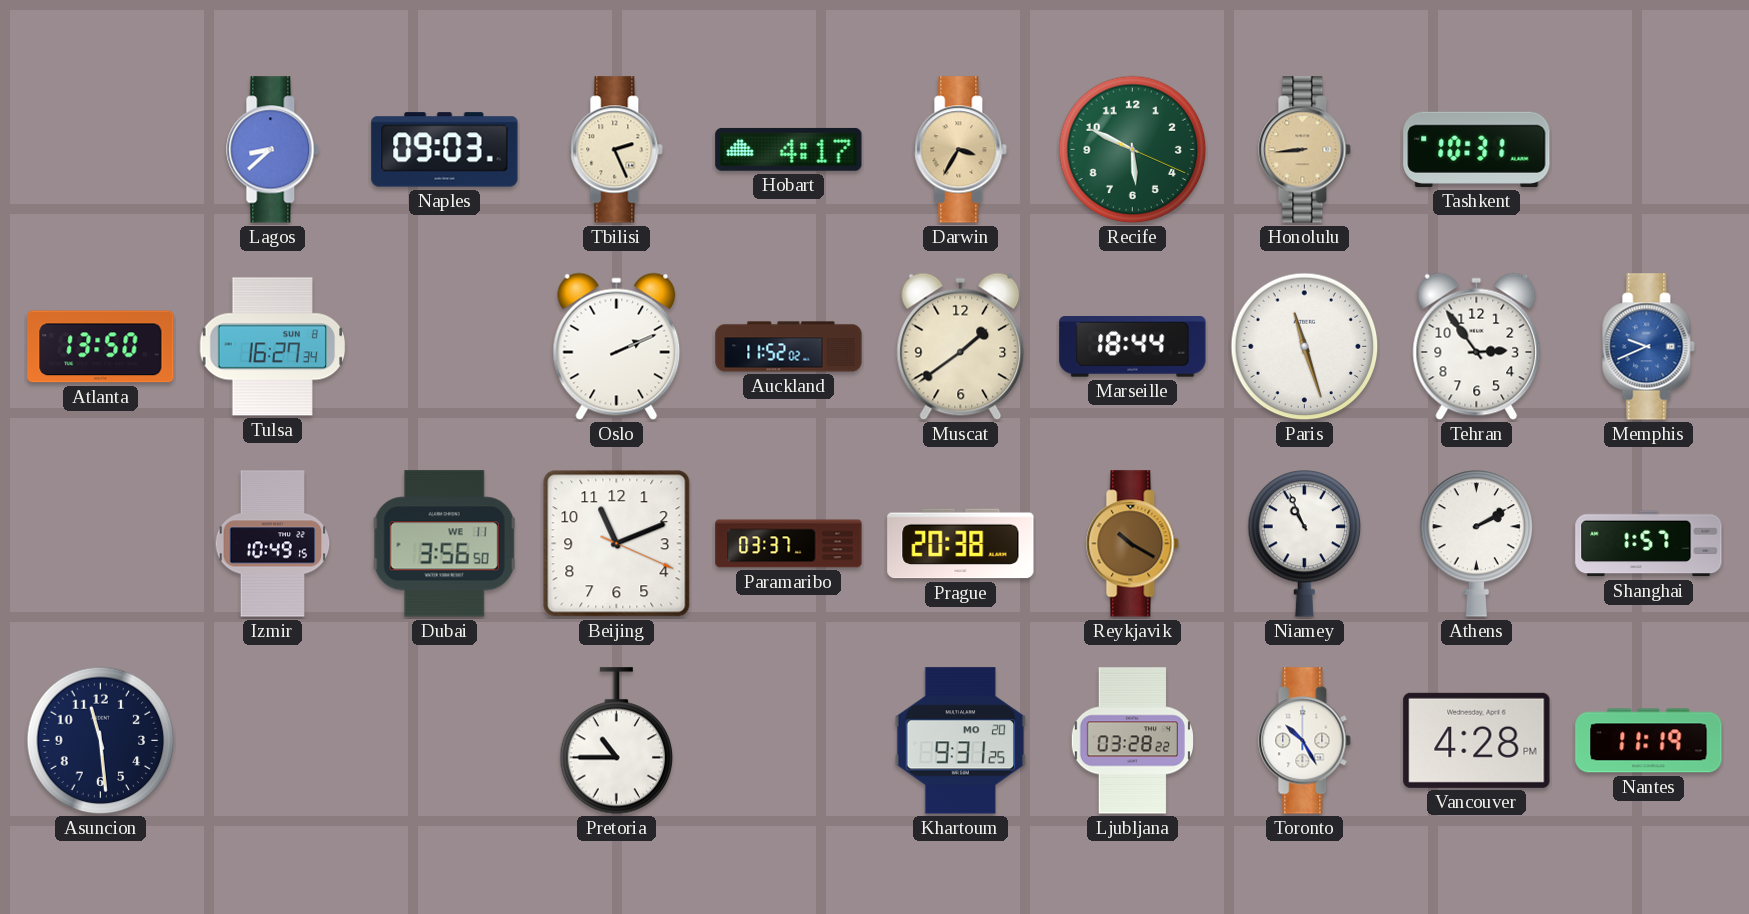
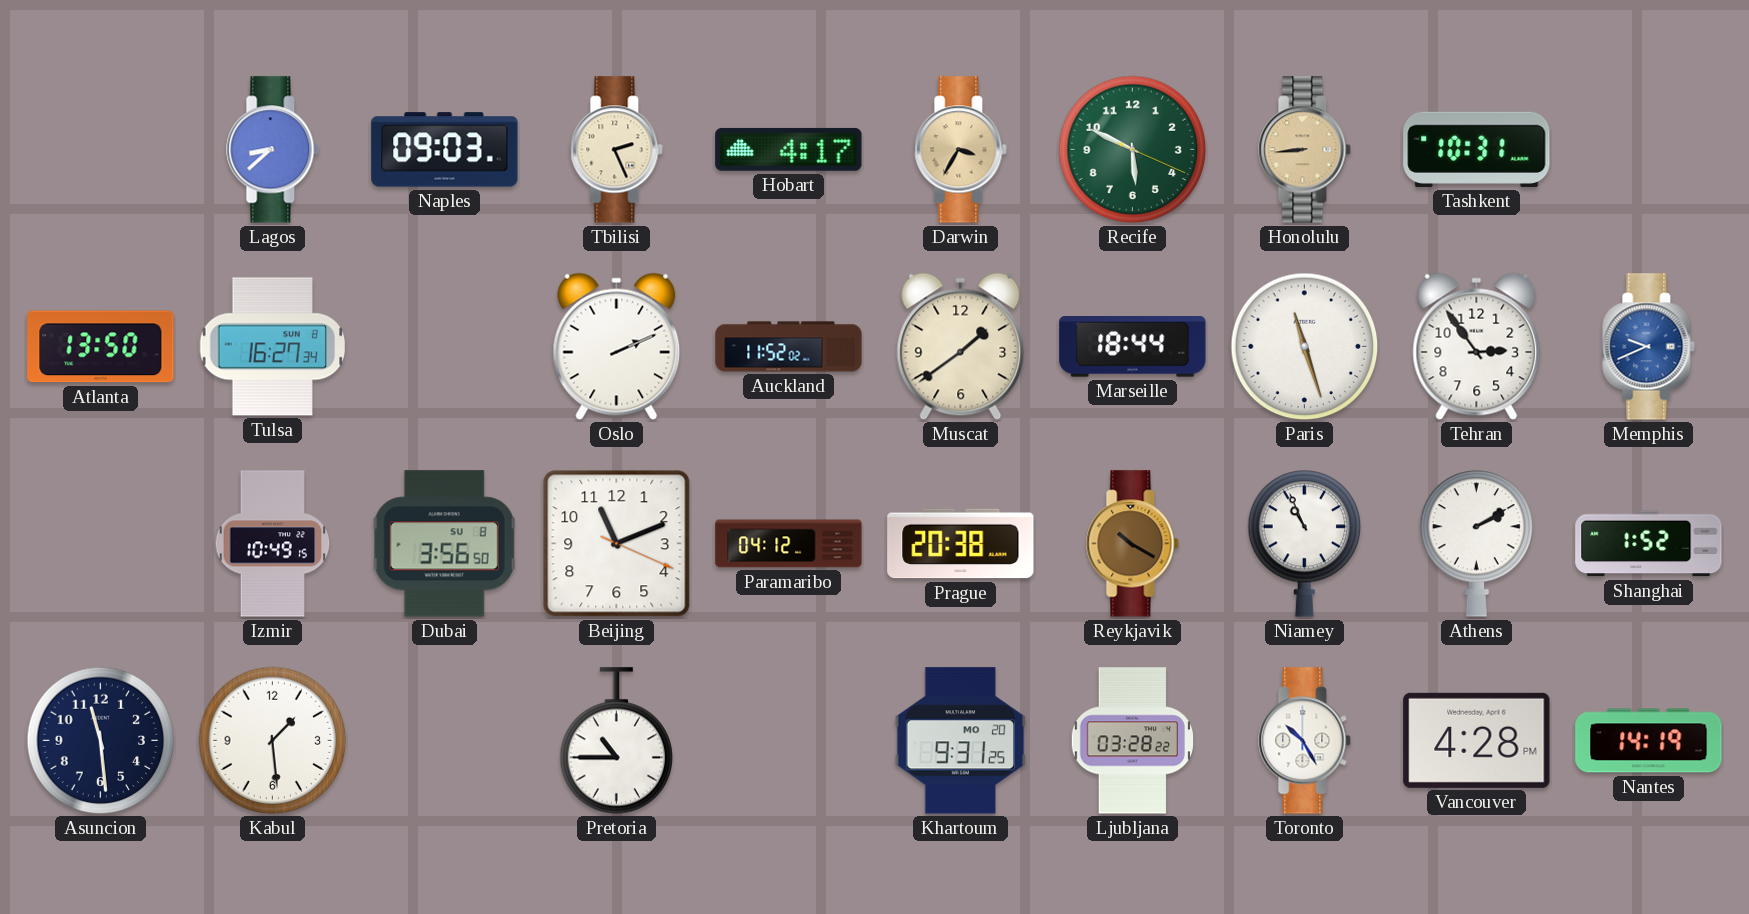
Dubai date: WE 11 -> SU 8
Paramaribo: 03:37 -> 04:12
Shanghai: 1:57 -> 1:52
Kabul: none -> 1:29
Nantes: 11:19 -> 14:19
